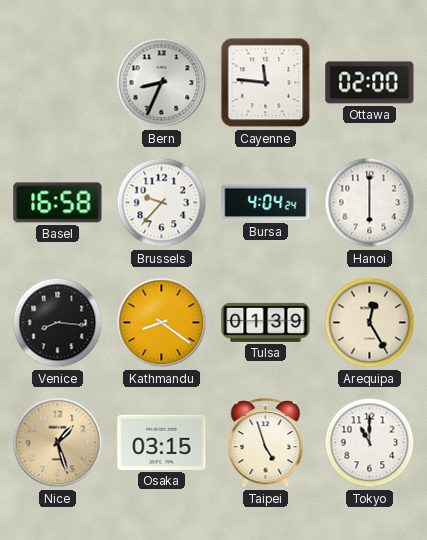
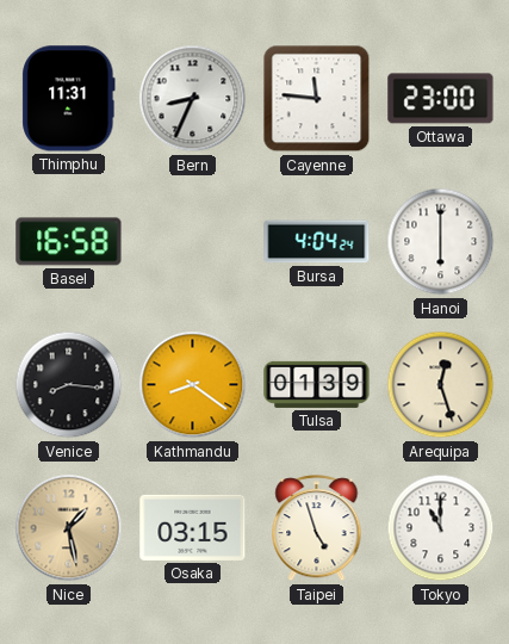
Thimphu: none -> 11:31
Ottawa: 02:00 -> 23:00
Brussels: 9:37 -> none
Arequipa: 12:25 -> 12:27
Nice: 1:27 -> 1:28
